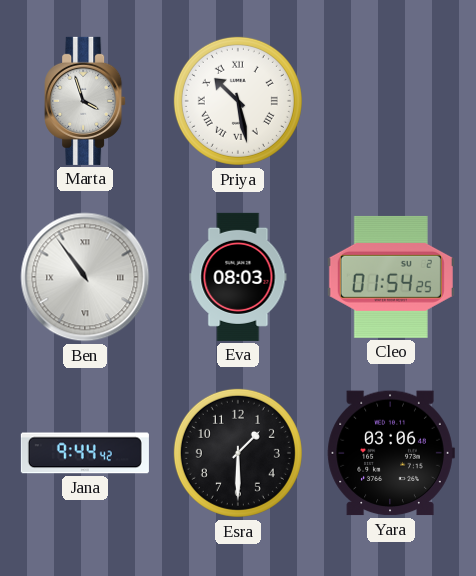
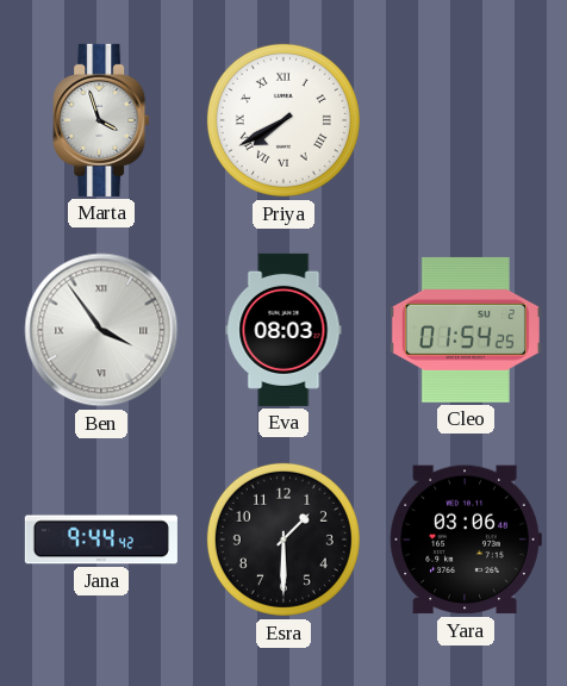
Priya: 10:28 -> 7:40
Ben: 10:54 -> 3:54
